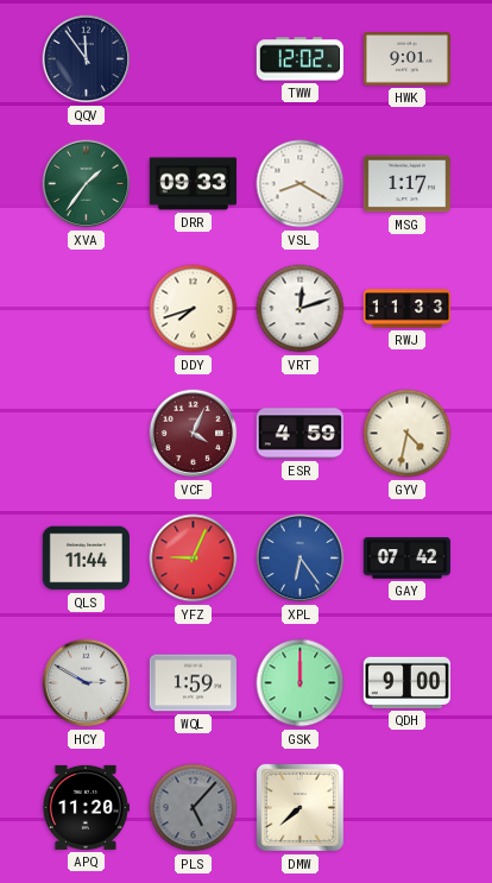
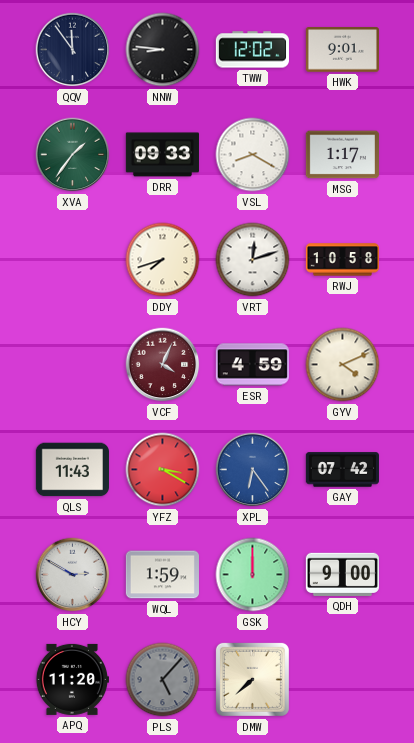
NNW: none -> 8:46
RWJ: 11:33 -> 10:58
GYV: 4:32 -> 4:11
QLS: 11:44 -> 11:43
YFZ: 9:04 -> 3:20
